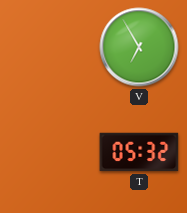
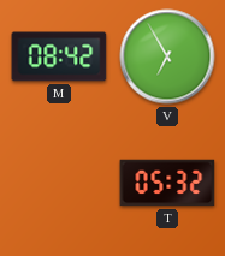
M: none -> 08:42
